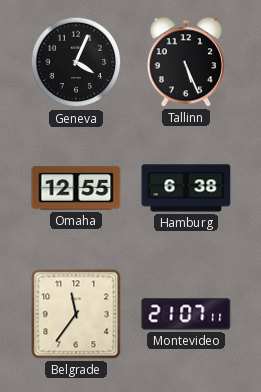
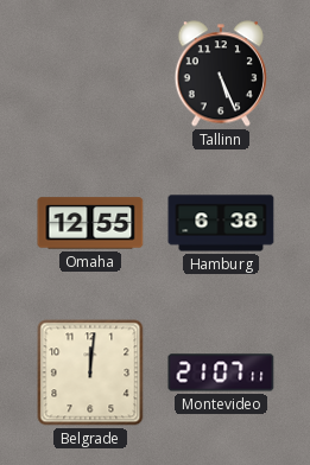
Geneva: 4:04 -> none
Belgrade: 11:36 -> 12:01
